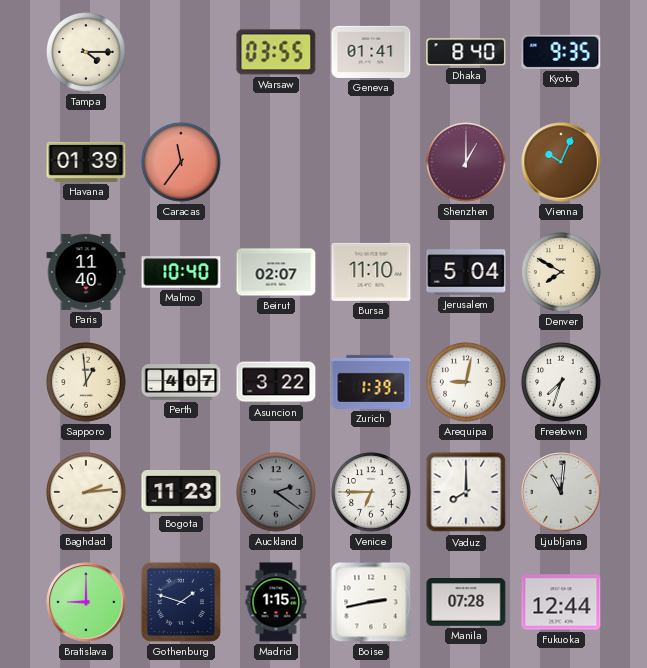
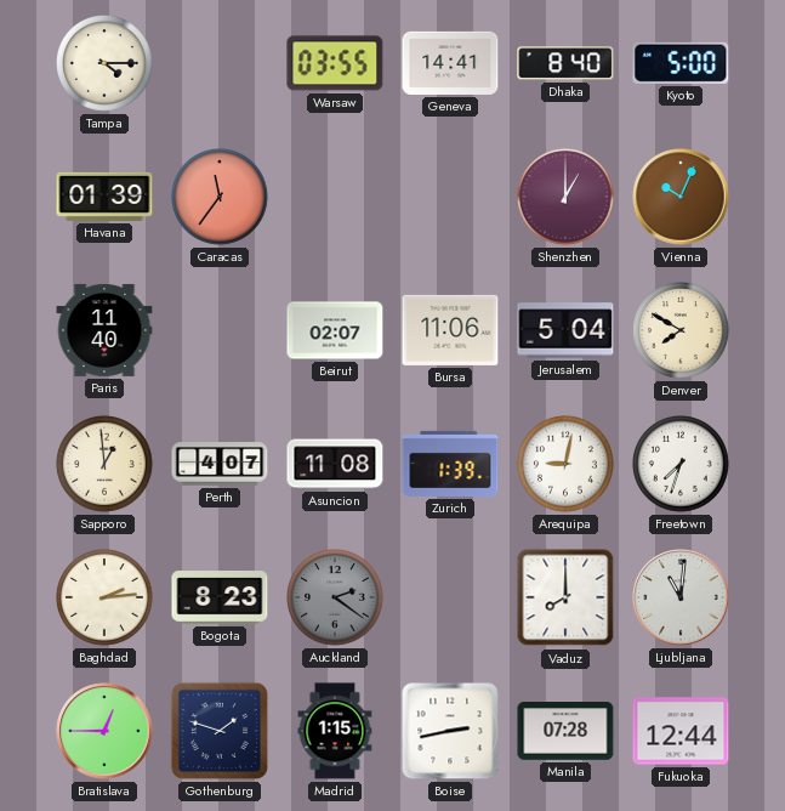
Geneva: 01:41 -> 14:41
Kyoto: 9:35 -> 5:00
Malmo: 10:40 -> none
Bursa: 11:10 -> 11:06
Asuncion: 3:22 -> 11:08
Bogota: 11:23 -> 8:23
Venice: 6:45 -> none
Bratislava: 9:00 -> 12:45
